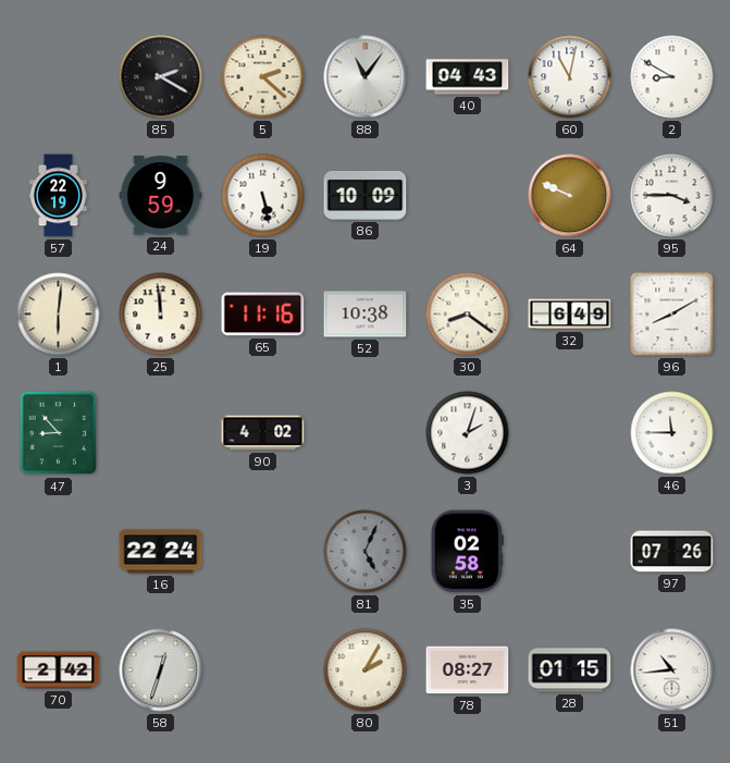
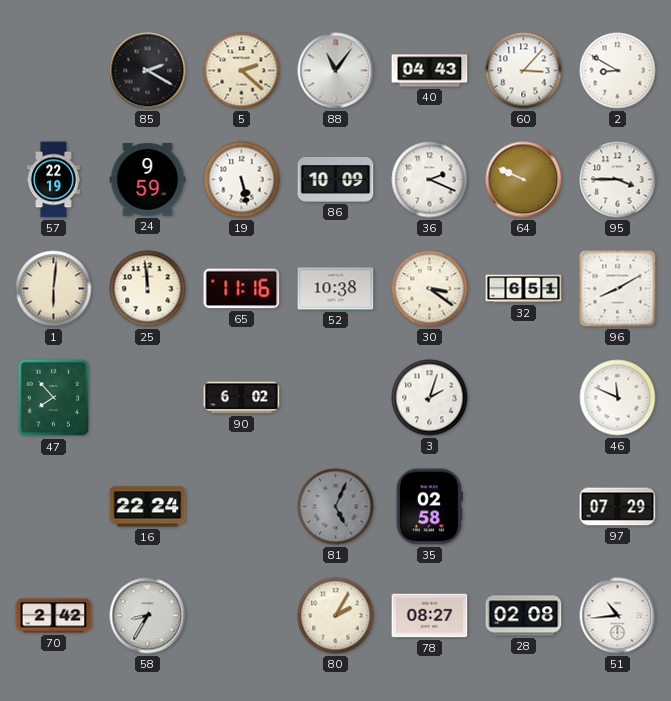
60: 11:02 -> 3:07
36: none -> 2:19
30: 8:21 -> 3:21
32: 6:49 -> 6:51
47: 8:53 -> 7:53
90: 4:02 -> 6:02
46: 11:45 -> 11:49
97: 07:26 -> 07:29
58: 12:33 -> 8:35
28: 01:15 -> 02:08
